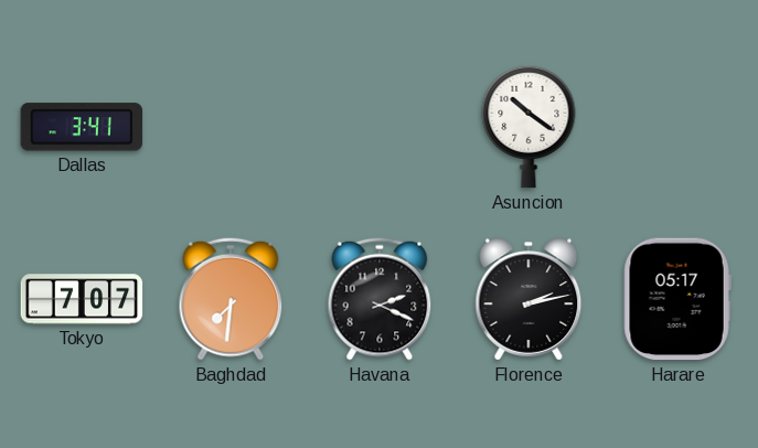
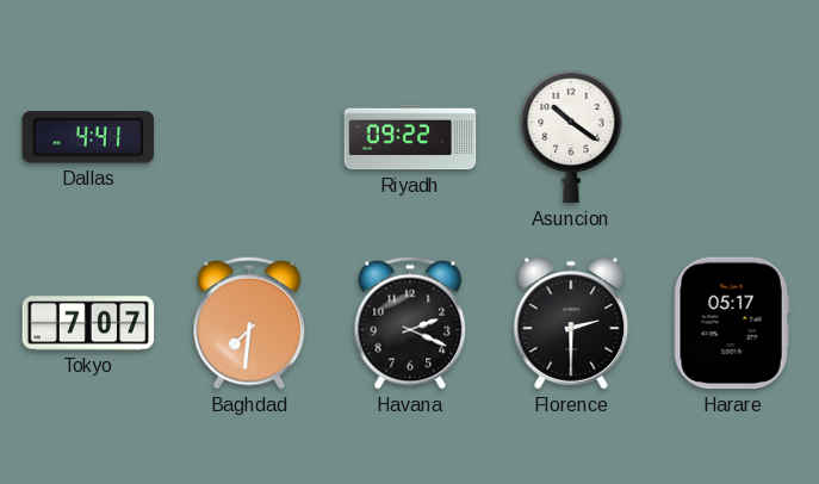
Dallas: 3:41 -> 4:41
Riyadh: none -> 09:22
Florence: 2:13 -> 2:30
